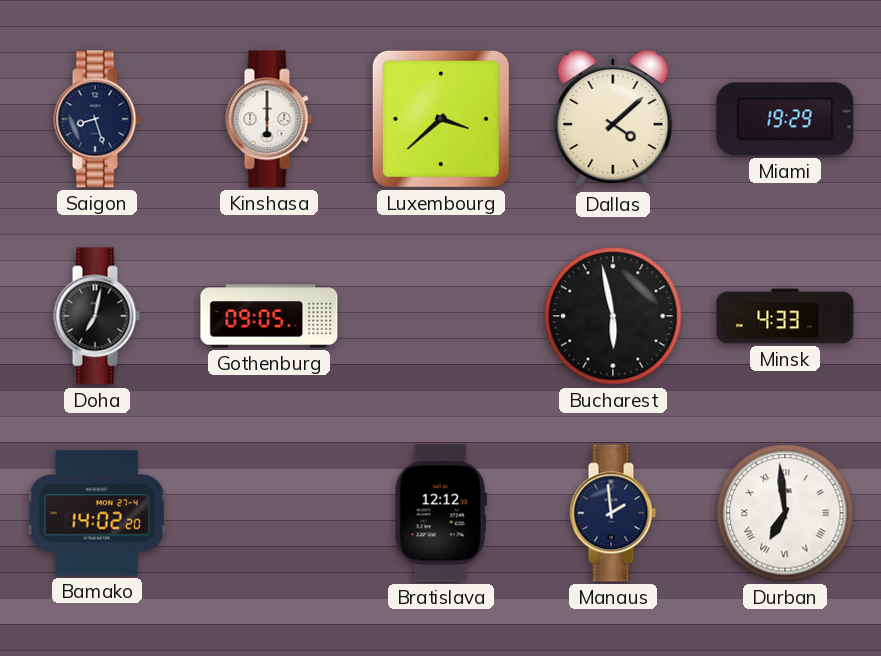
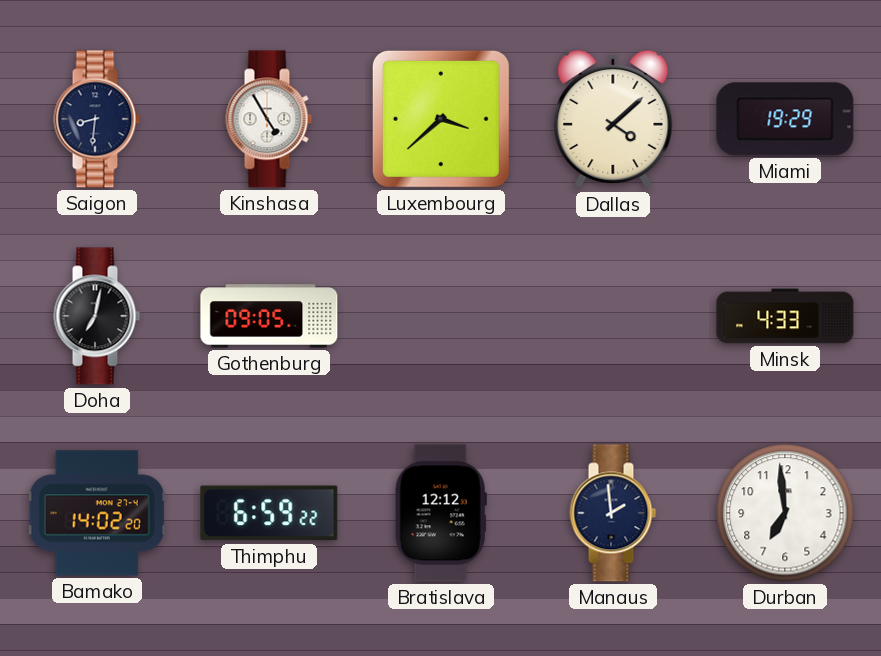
Saigon: 8:27 -> 8:31
Kinshasa: 6:00 -> 4:55
Bucharest: 5:58 -> none
Thimphu: none -> 6:59
Durban numerals: Roman -> Arabic
